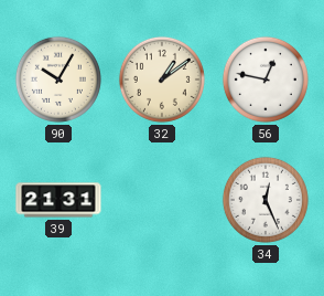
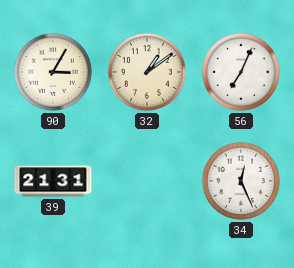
90: 10:05 -> 3:05
56: 12:47 -> 7:04
